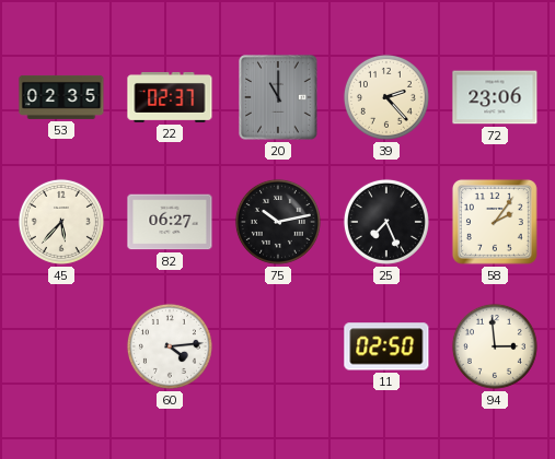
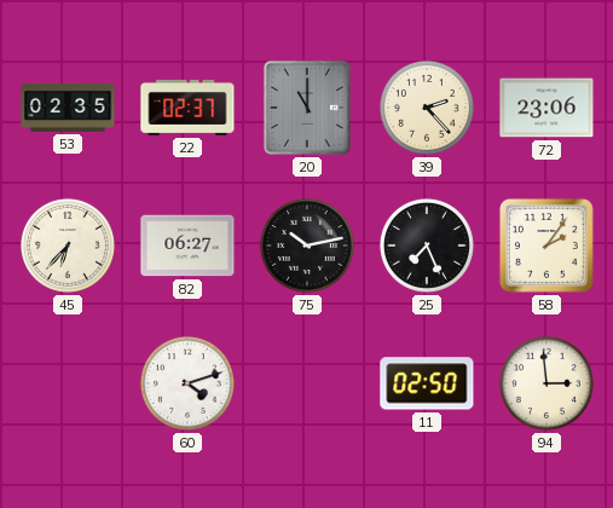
45: 5:37 -> 6:37
60: 4:14 -> 4:12
